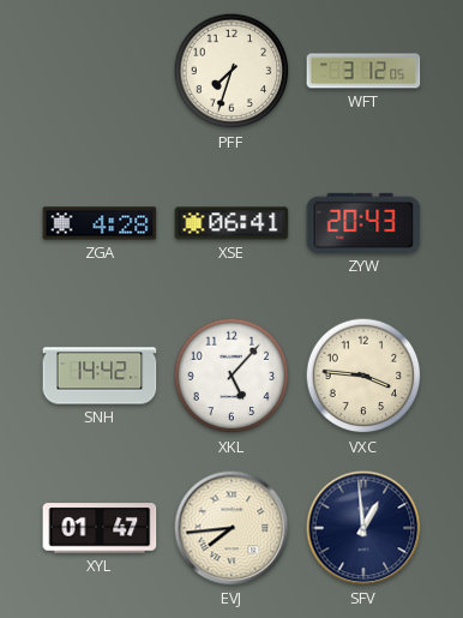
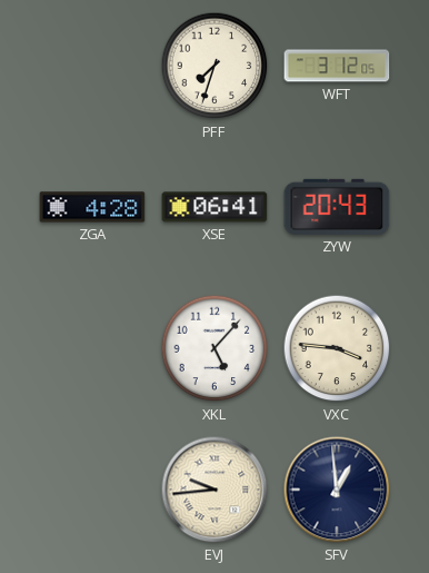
SNH: 14:42 -> none
XYL: 01:47 -> none
EVJ: 7:44 -> 9:44
